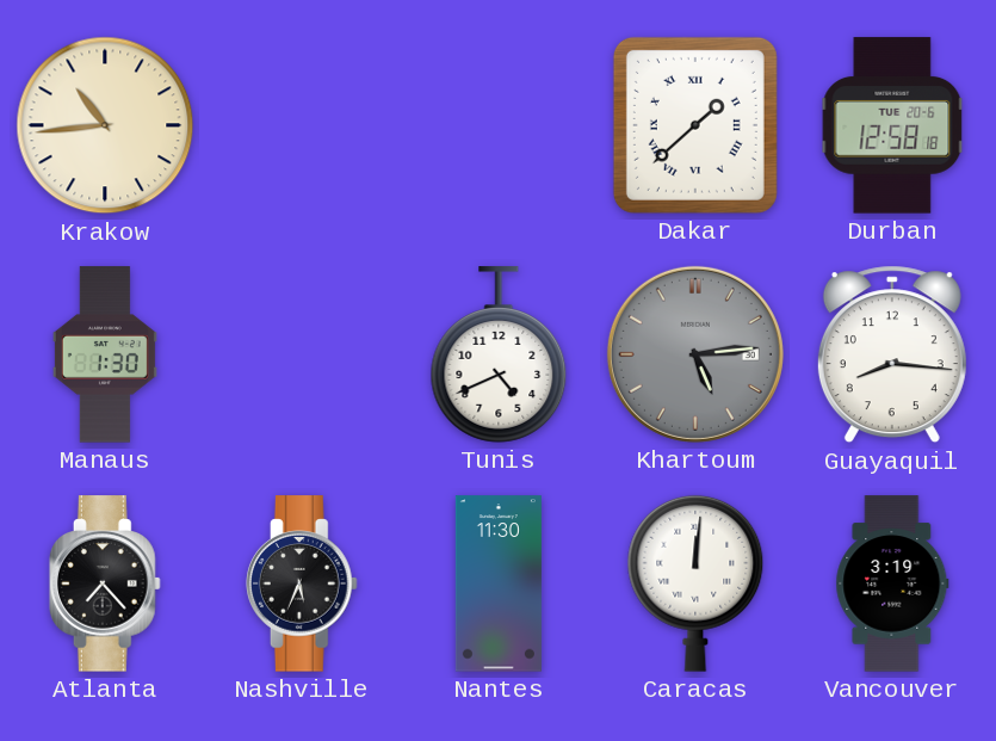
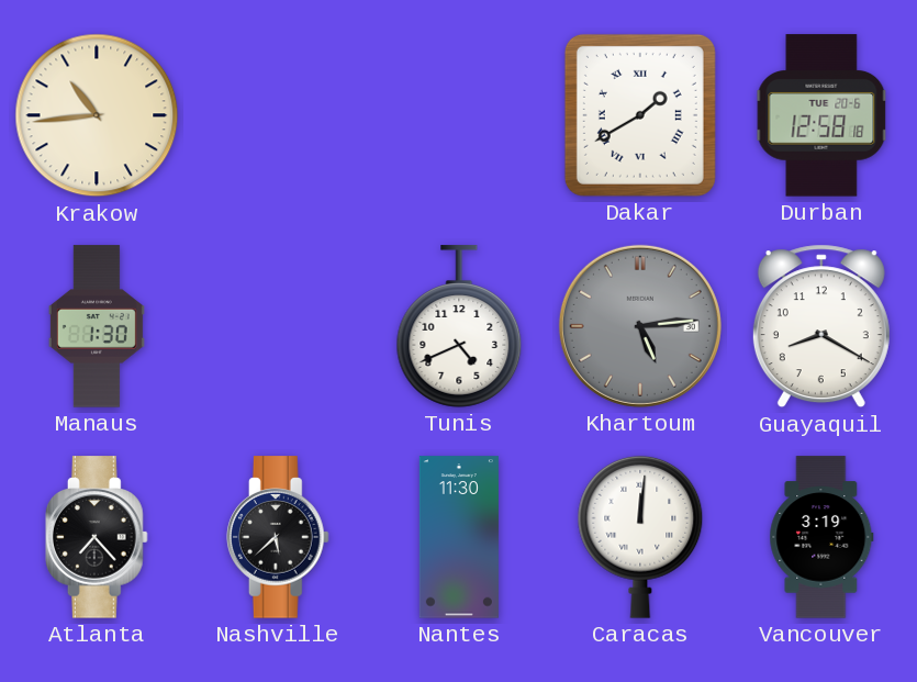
Dakar: 1:38 -> 1:40
Guayaquil: 8:16 -> 8:20
Nashville: 5:34 -> 5:38
